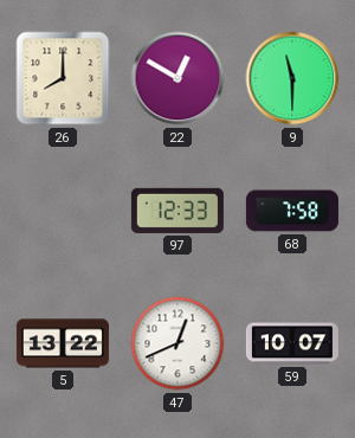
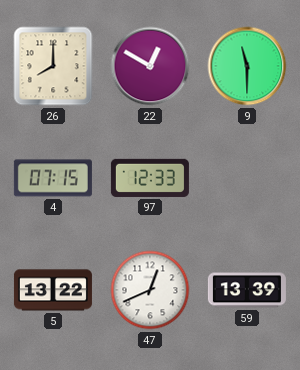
4: none -> 07:15
68: 7:58 -> none
59: 10:07 -> 13:39
